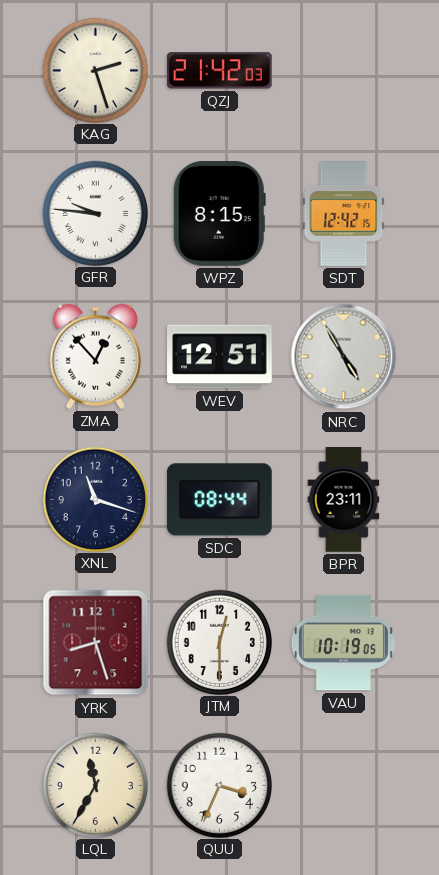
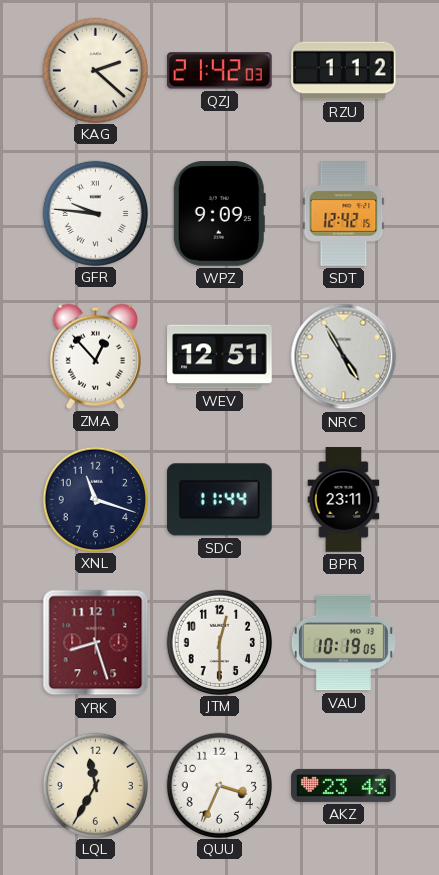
KAG: 2:27 -> 2:22
RZU: none -> 1:12
WPZ: 8:15 -> 9:09
SDC: 08:44 -> 11:44
AKZ: none -> 23:43
